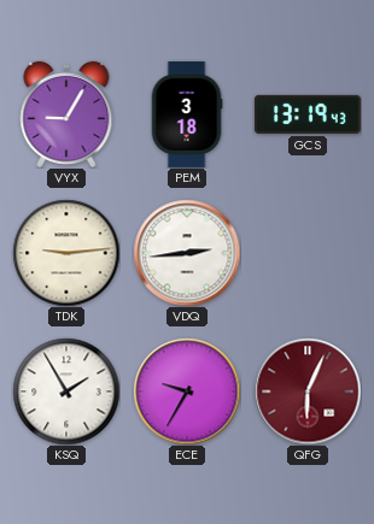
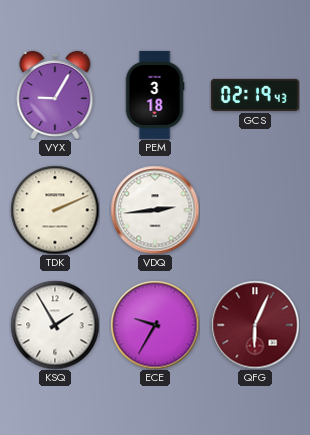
GCS: 13:19 -> 02:19
TDK: 9:14 -> 2:11
